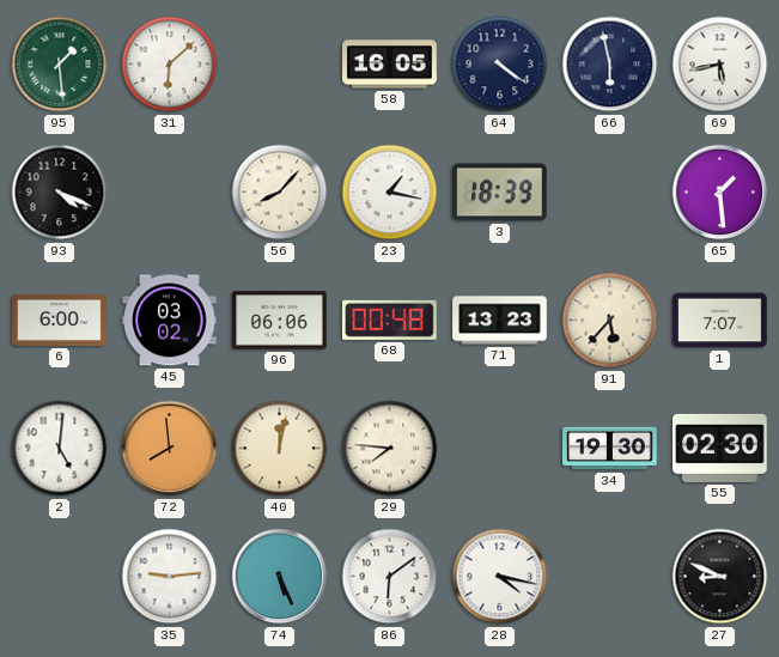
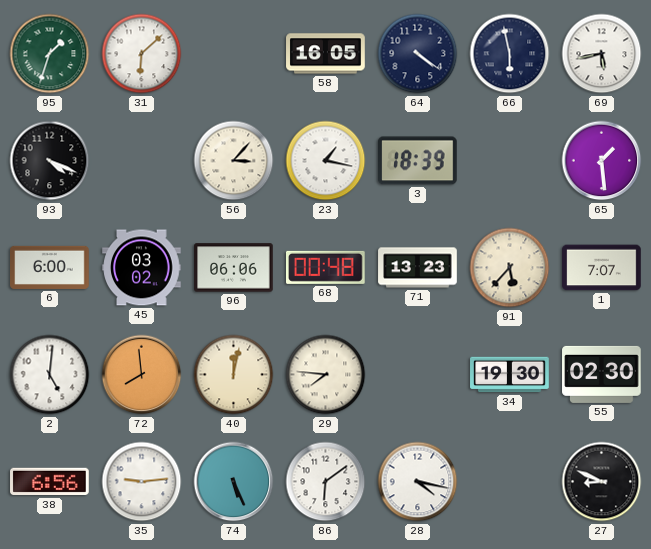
95: 1:29 -> 1:33
56: 8:07 -> 3:07
38: none -> 6:56
